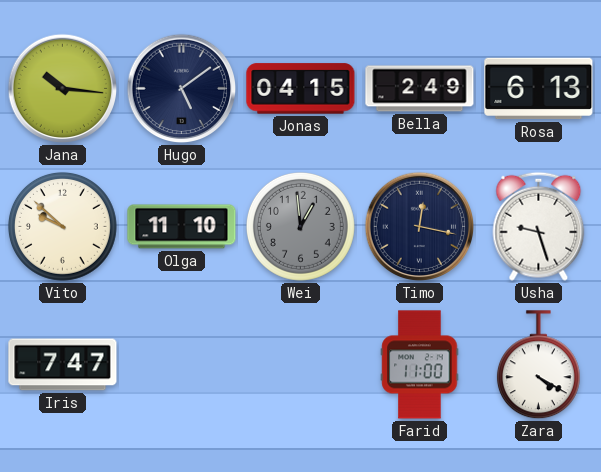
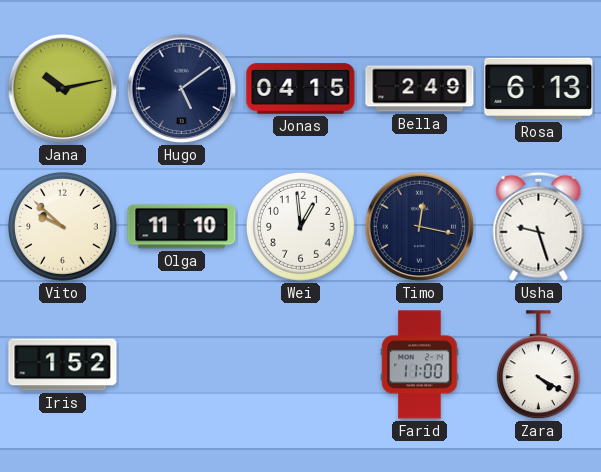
Jana: 10:16 -> 10:13
Wei dial: grey -> white
Iris: 7:47 -> 1:52
